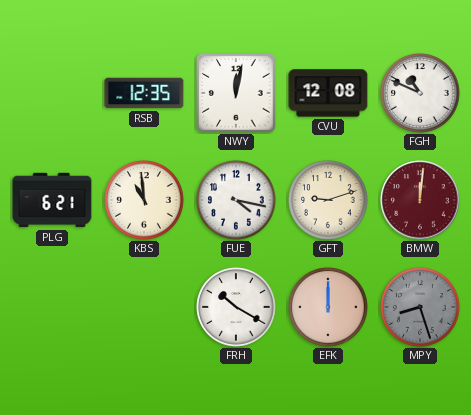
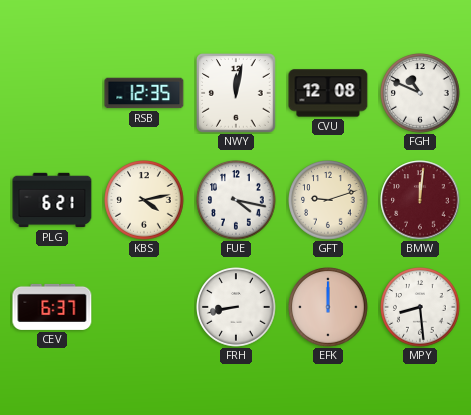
KBS: 10:59 -> 4:13
CEV: none -> 6:37
FRH: 10:20 -> 8:43
MPY: 8:27 -> 8:29
MPY dial: grey -> white
